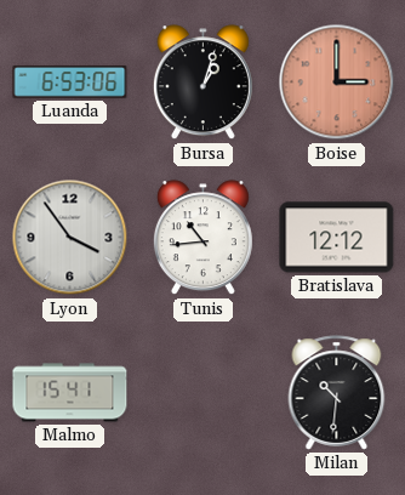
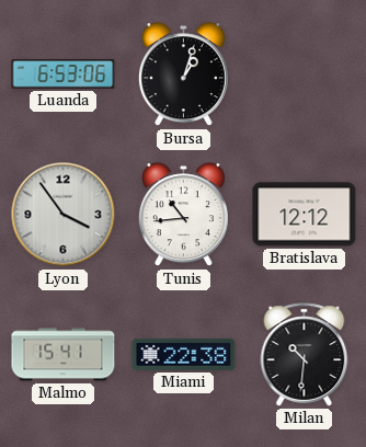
Boise: 3:00 -> none
Miami: none -> 22:38
